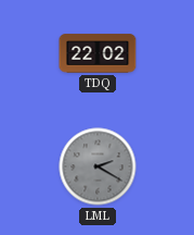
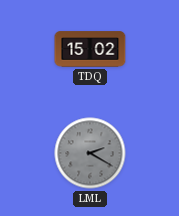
TDQ: 22:02 -> 15:02
